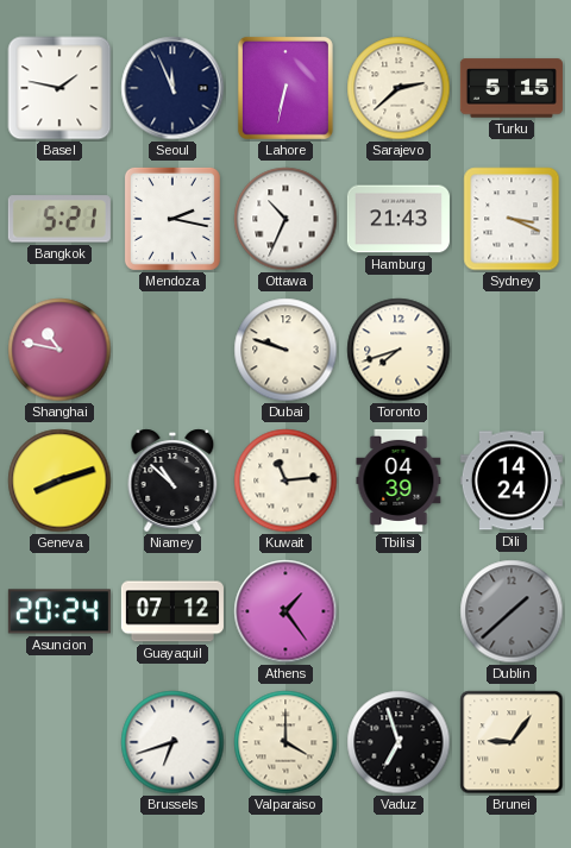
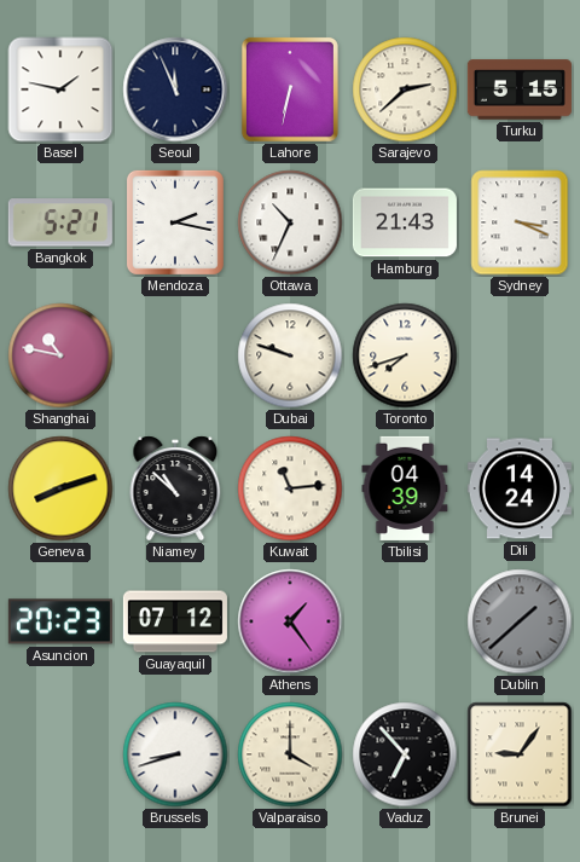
Asuncion: 20:24 -> 20:23
Brussels: 6:42 -> 8:42
Vaduz: 6:57 -> 6:53
